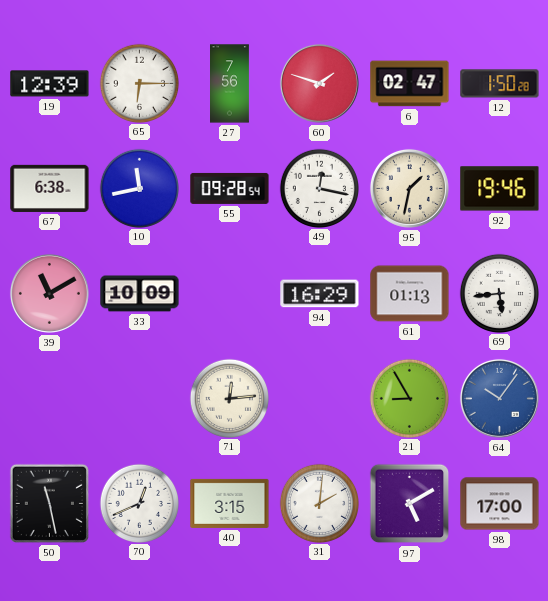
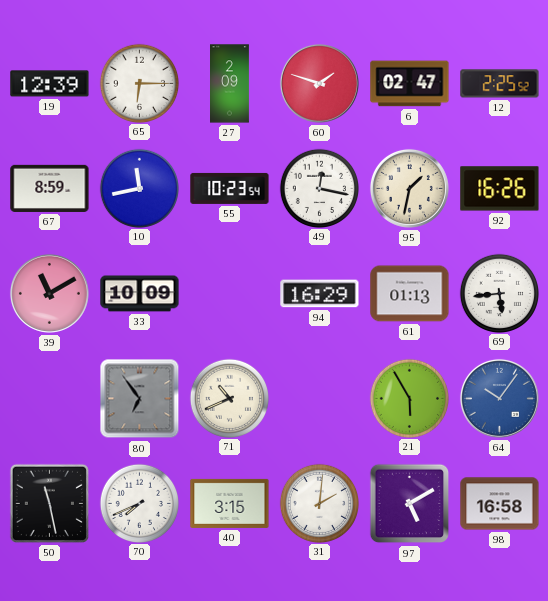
27: 7:56 -> 2:09
12: 1:50 -> 2:25
67: 6:38 -> 8:59
55: 09:28 -> 10:23
92: 19:46 -> 16:26
80: none -> 6:54
71: 12:14 -> 10:41
21: 8:55 -> 5:55
70: 12:41 -> 7:41
98: 17:00 -> 16:58
